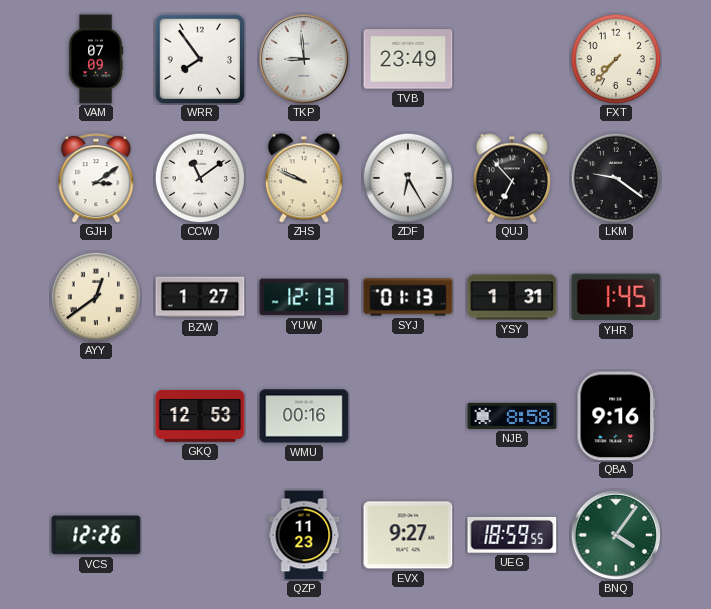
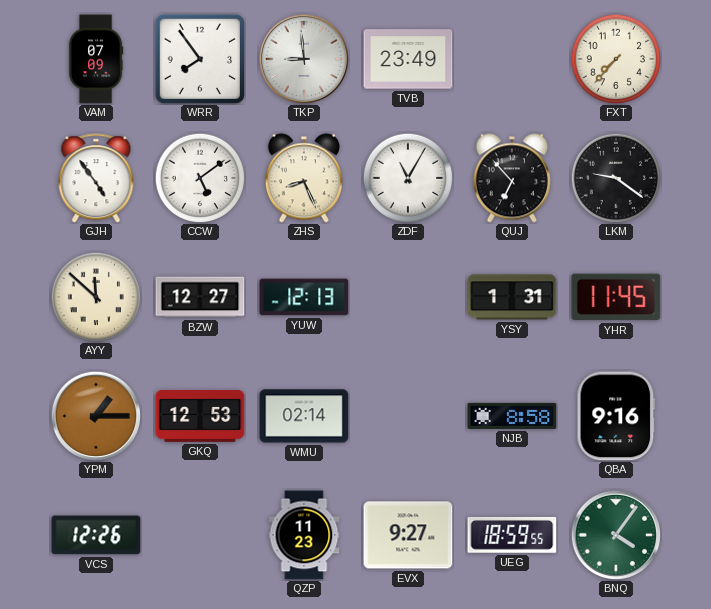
GJH: 3:09 -> 4:54
CCW: 11:09 -> 5:09
ZHS: 9:49 -> 8:26
ZDF: 6:25 -> 11:05
AYY: 12:39 -> 11:52
BZW: 1:27 -> 12:27
SYJ: 01:13 -> none
YHR: 1:45 -> 11:45
YPM: none -> 1:15
WMU: 00:16 -> 02:14
